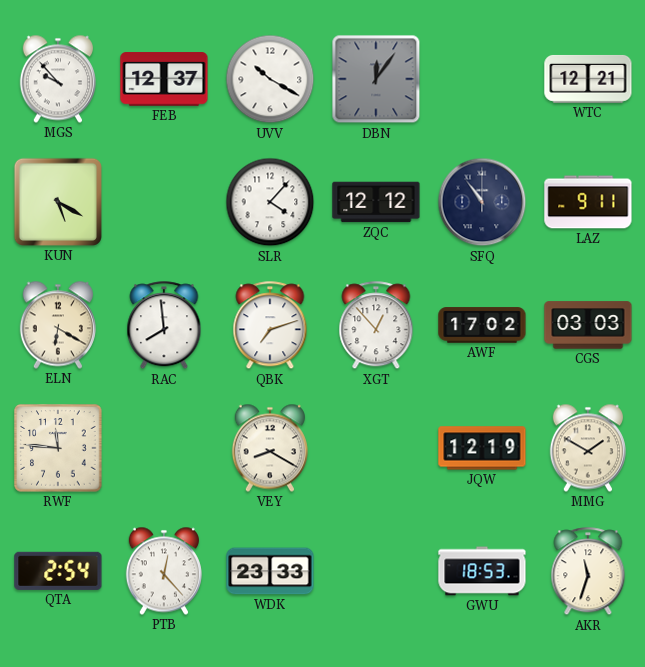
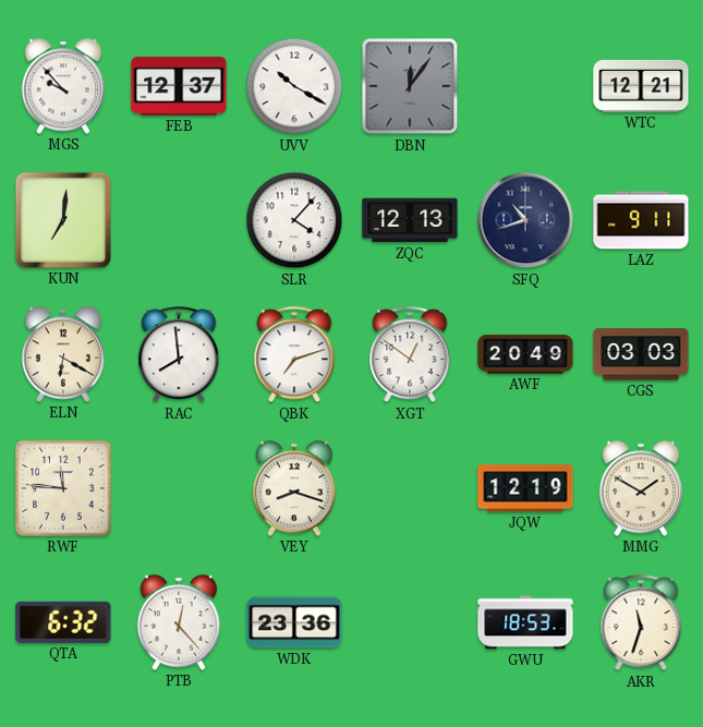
KUN: 5:20 -> 7:01
ZQC: 12:12 -> 12:13
SFQ: 10:54 -> 10:42
XGT: 12:53 -> 12:51
AWF: 17:02 -> 20:49
VEY: 8:20 -> 8:18
QTA: 2:54 -> 6:32
WDK: 23:33 -> 23:36
